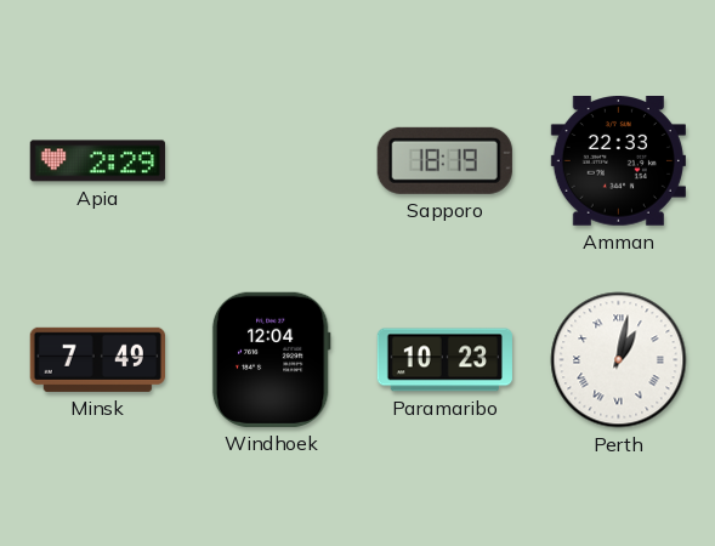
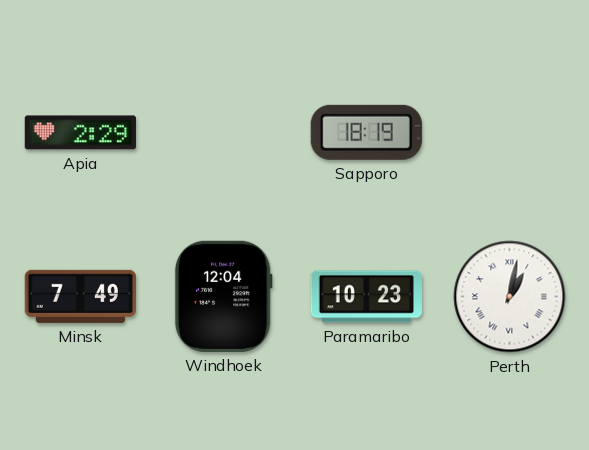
Amman: 22:33 -> none
